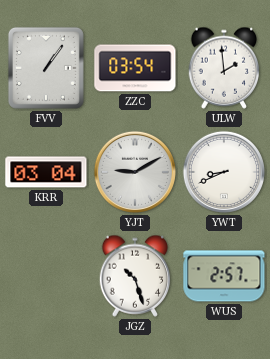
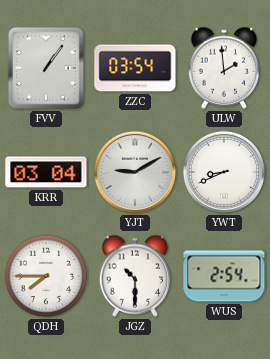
QDH: none -> 7:45
JGZ: 10:27 -> 10:30
WUS: 2:57 -> 2:54
